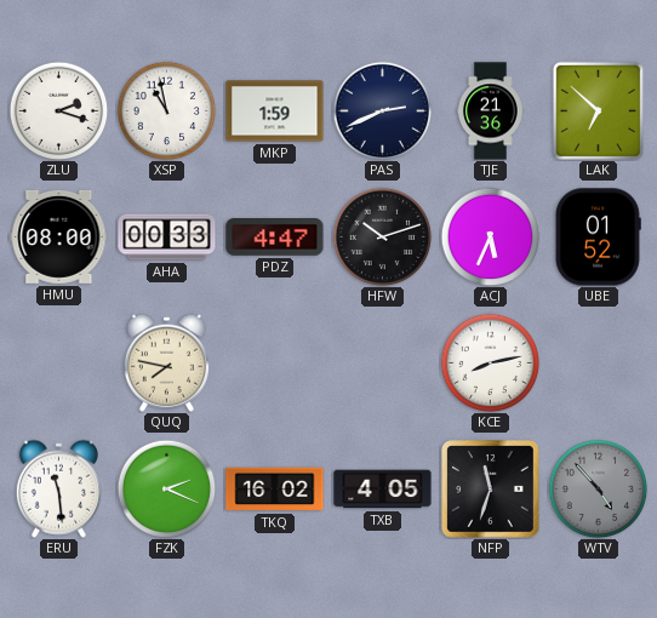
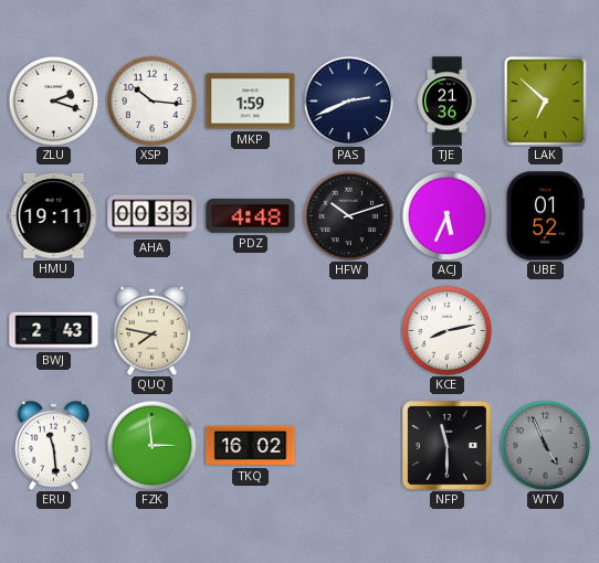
XSP: 10:58 -> 10:16
HMU: 08:00 -> 19:11
PDZ: 4:47 -> 4:48
BWJ: none -> 2:43
FZK: 2:19 -> 2:59
TXB: 4:05 -> none
NFP: 11:33 -> 11:30
WTV: 4:53 -> 4:56
